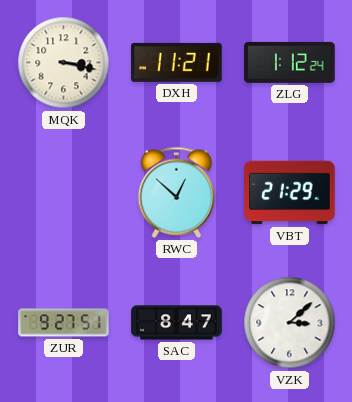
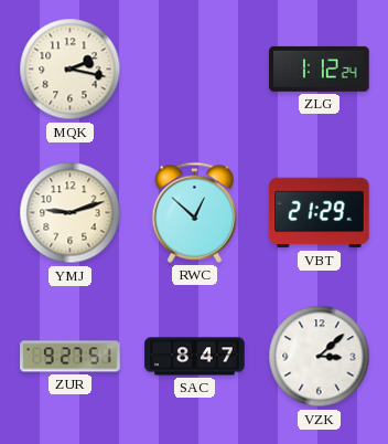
MQK: 3:17 -> 2:17
DXH: 11:21 -> none
YMJ: none -> 9:12
